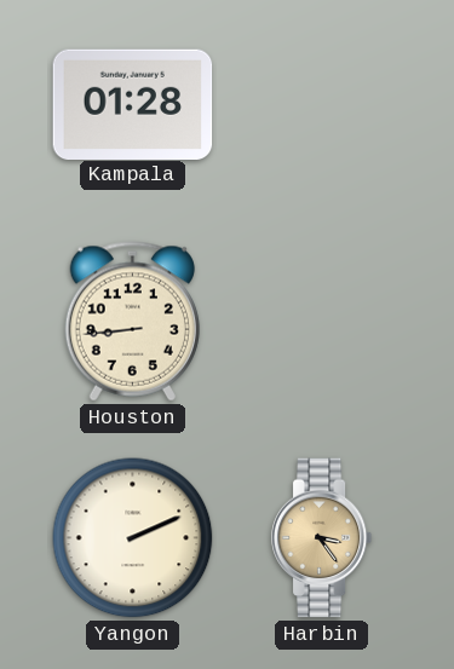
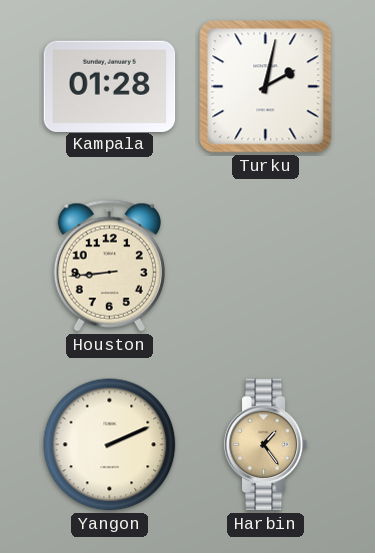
Turku: none -> 2:02
Harbin: 3:24 -> 1:24
